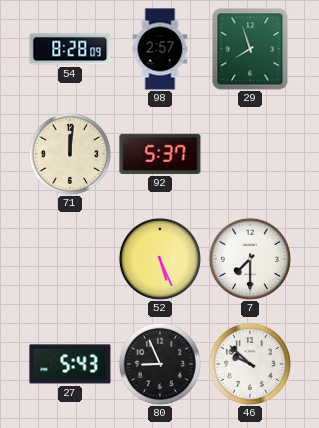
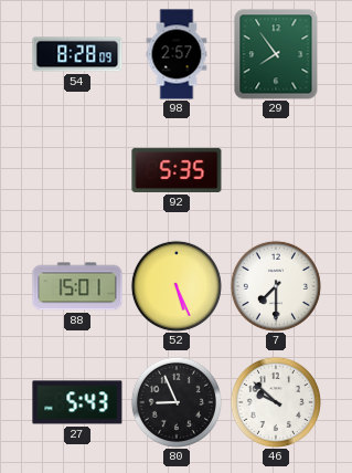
29: 7:57 -> 7:54
71: 12:01 -> none
92: 5:37 -> 5:35
88: none -> 15:01
